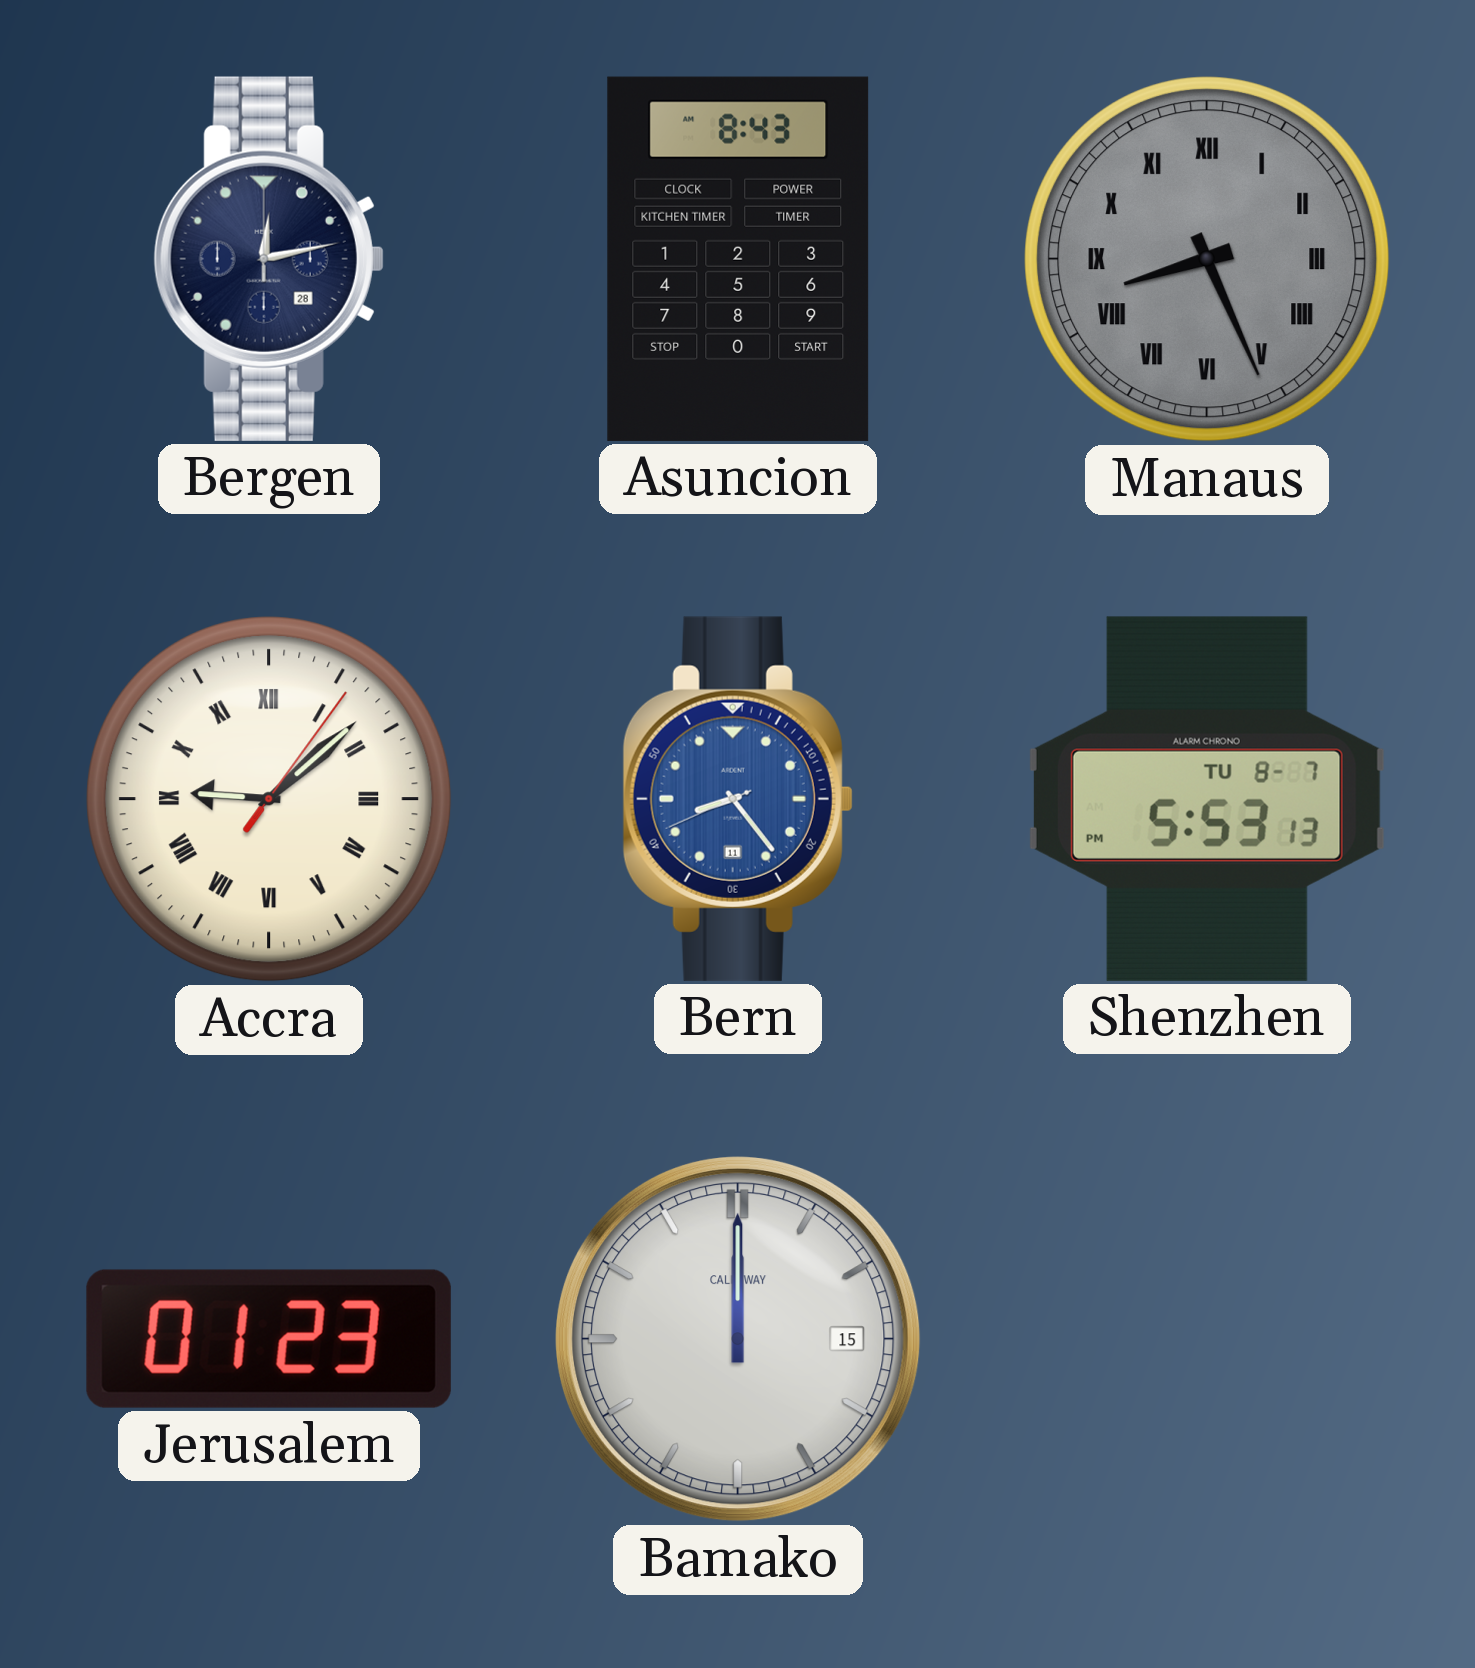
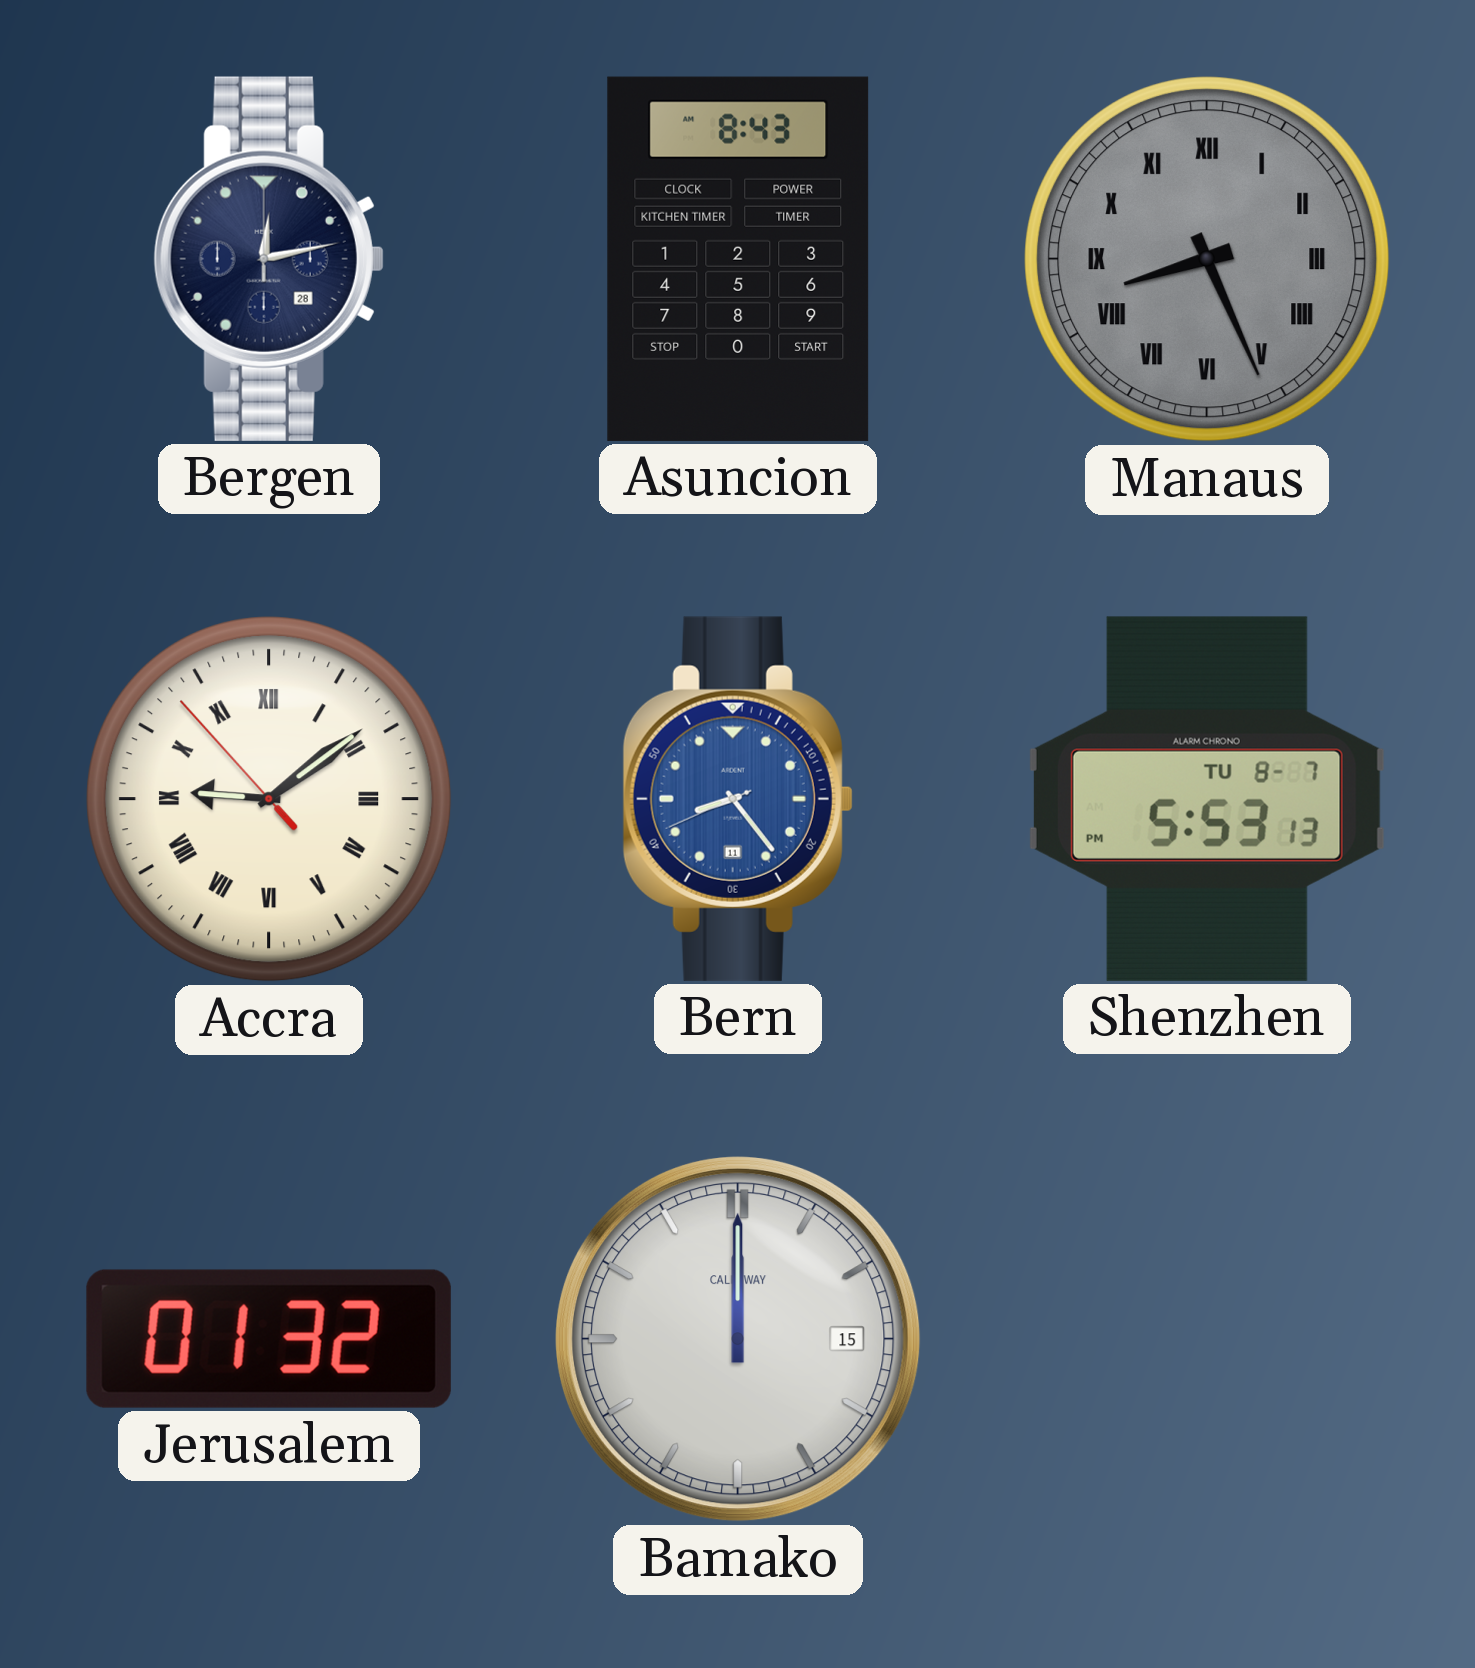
Accra: 9:08:06 -> 9:08:53
Jerusalem: 01:23 -> 01:32
